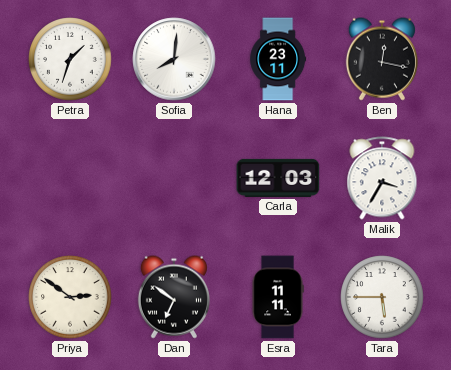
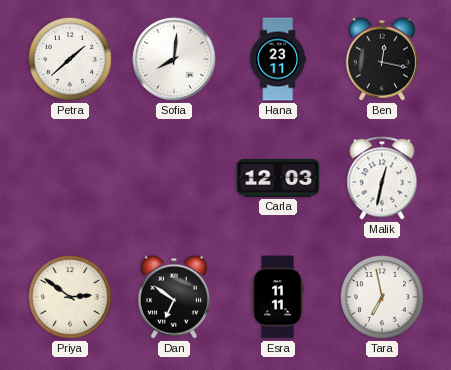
Petra: 1:33 -> 1:38
Malik: 3:35 -> 12:32
Tara: 5:45 -> 6:58
